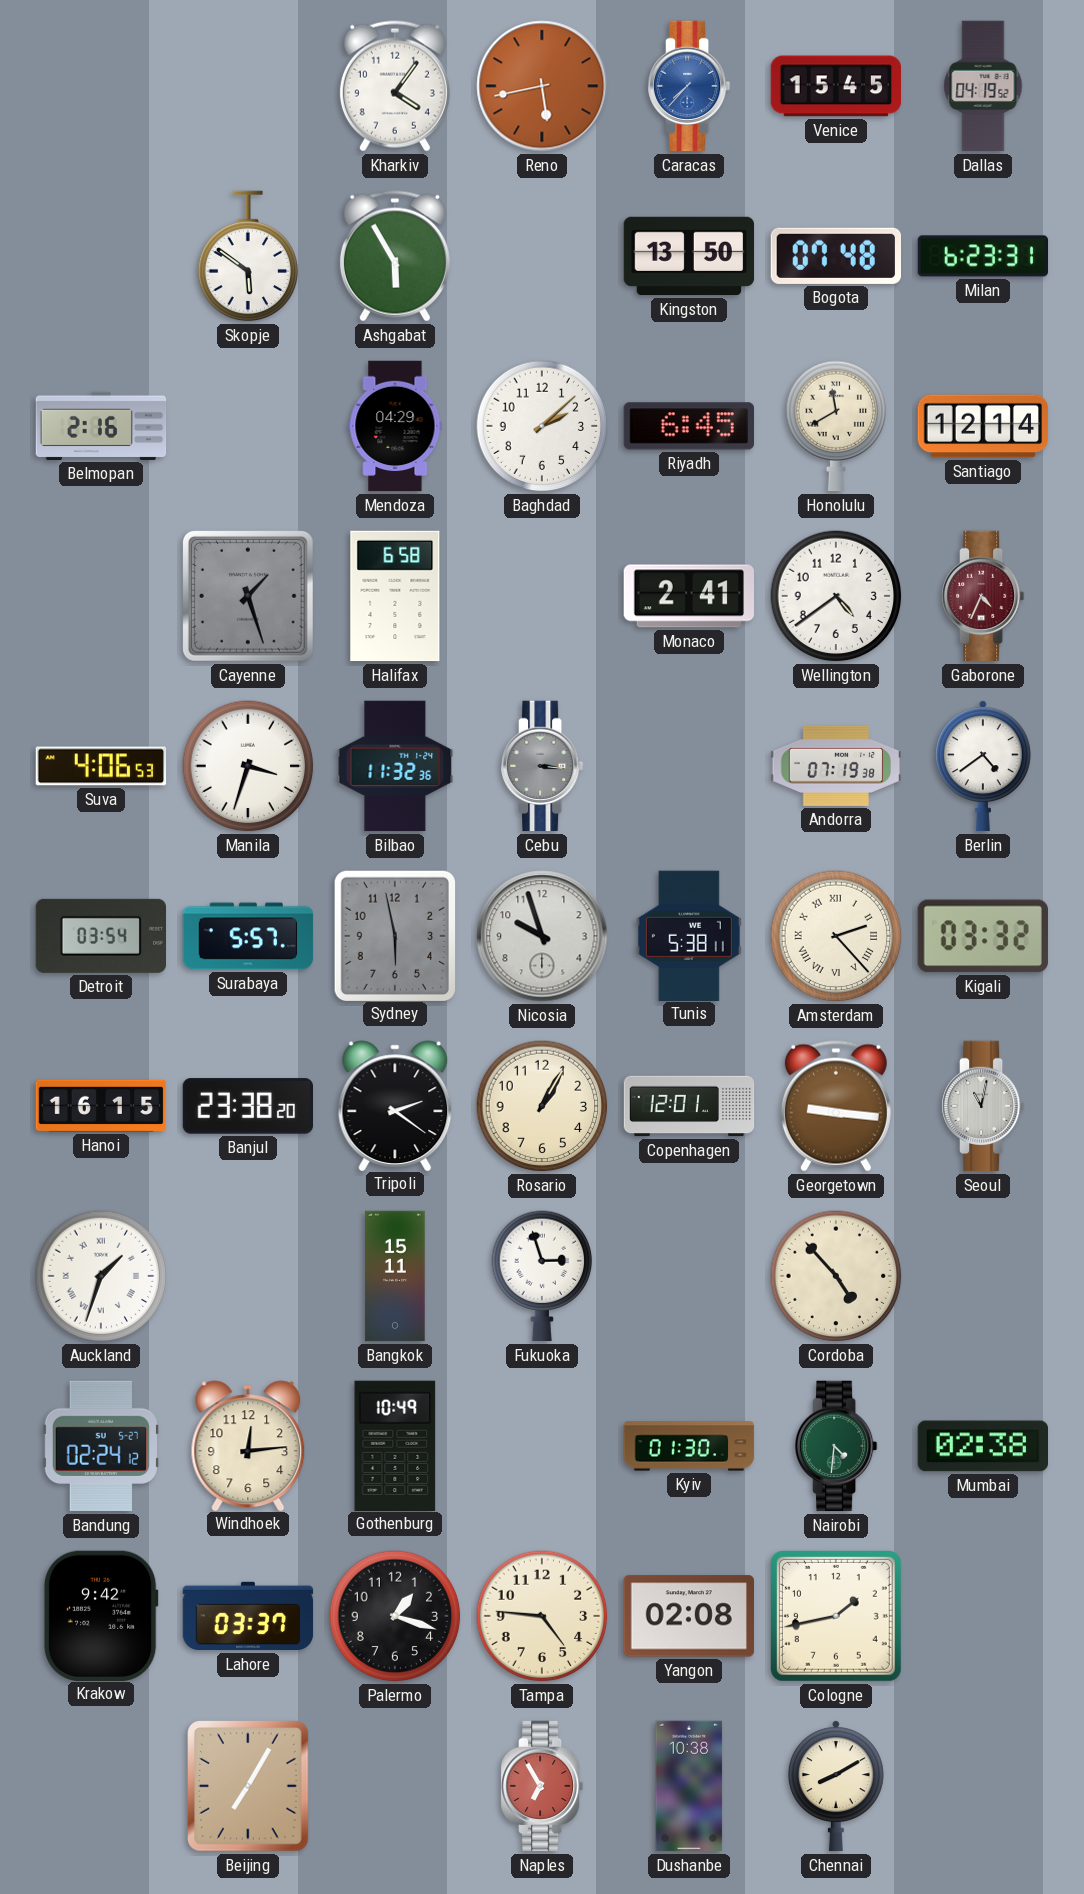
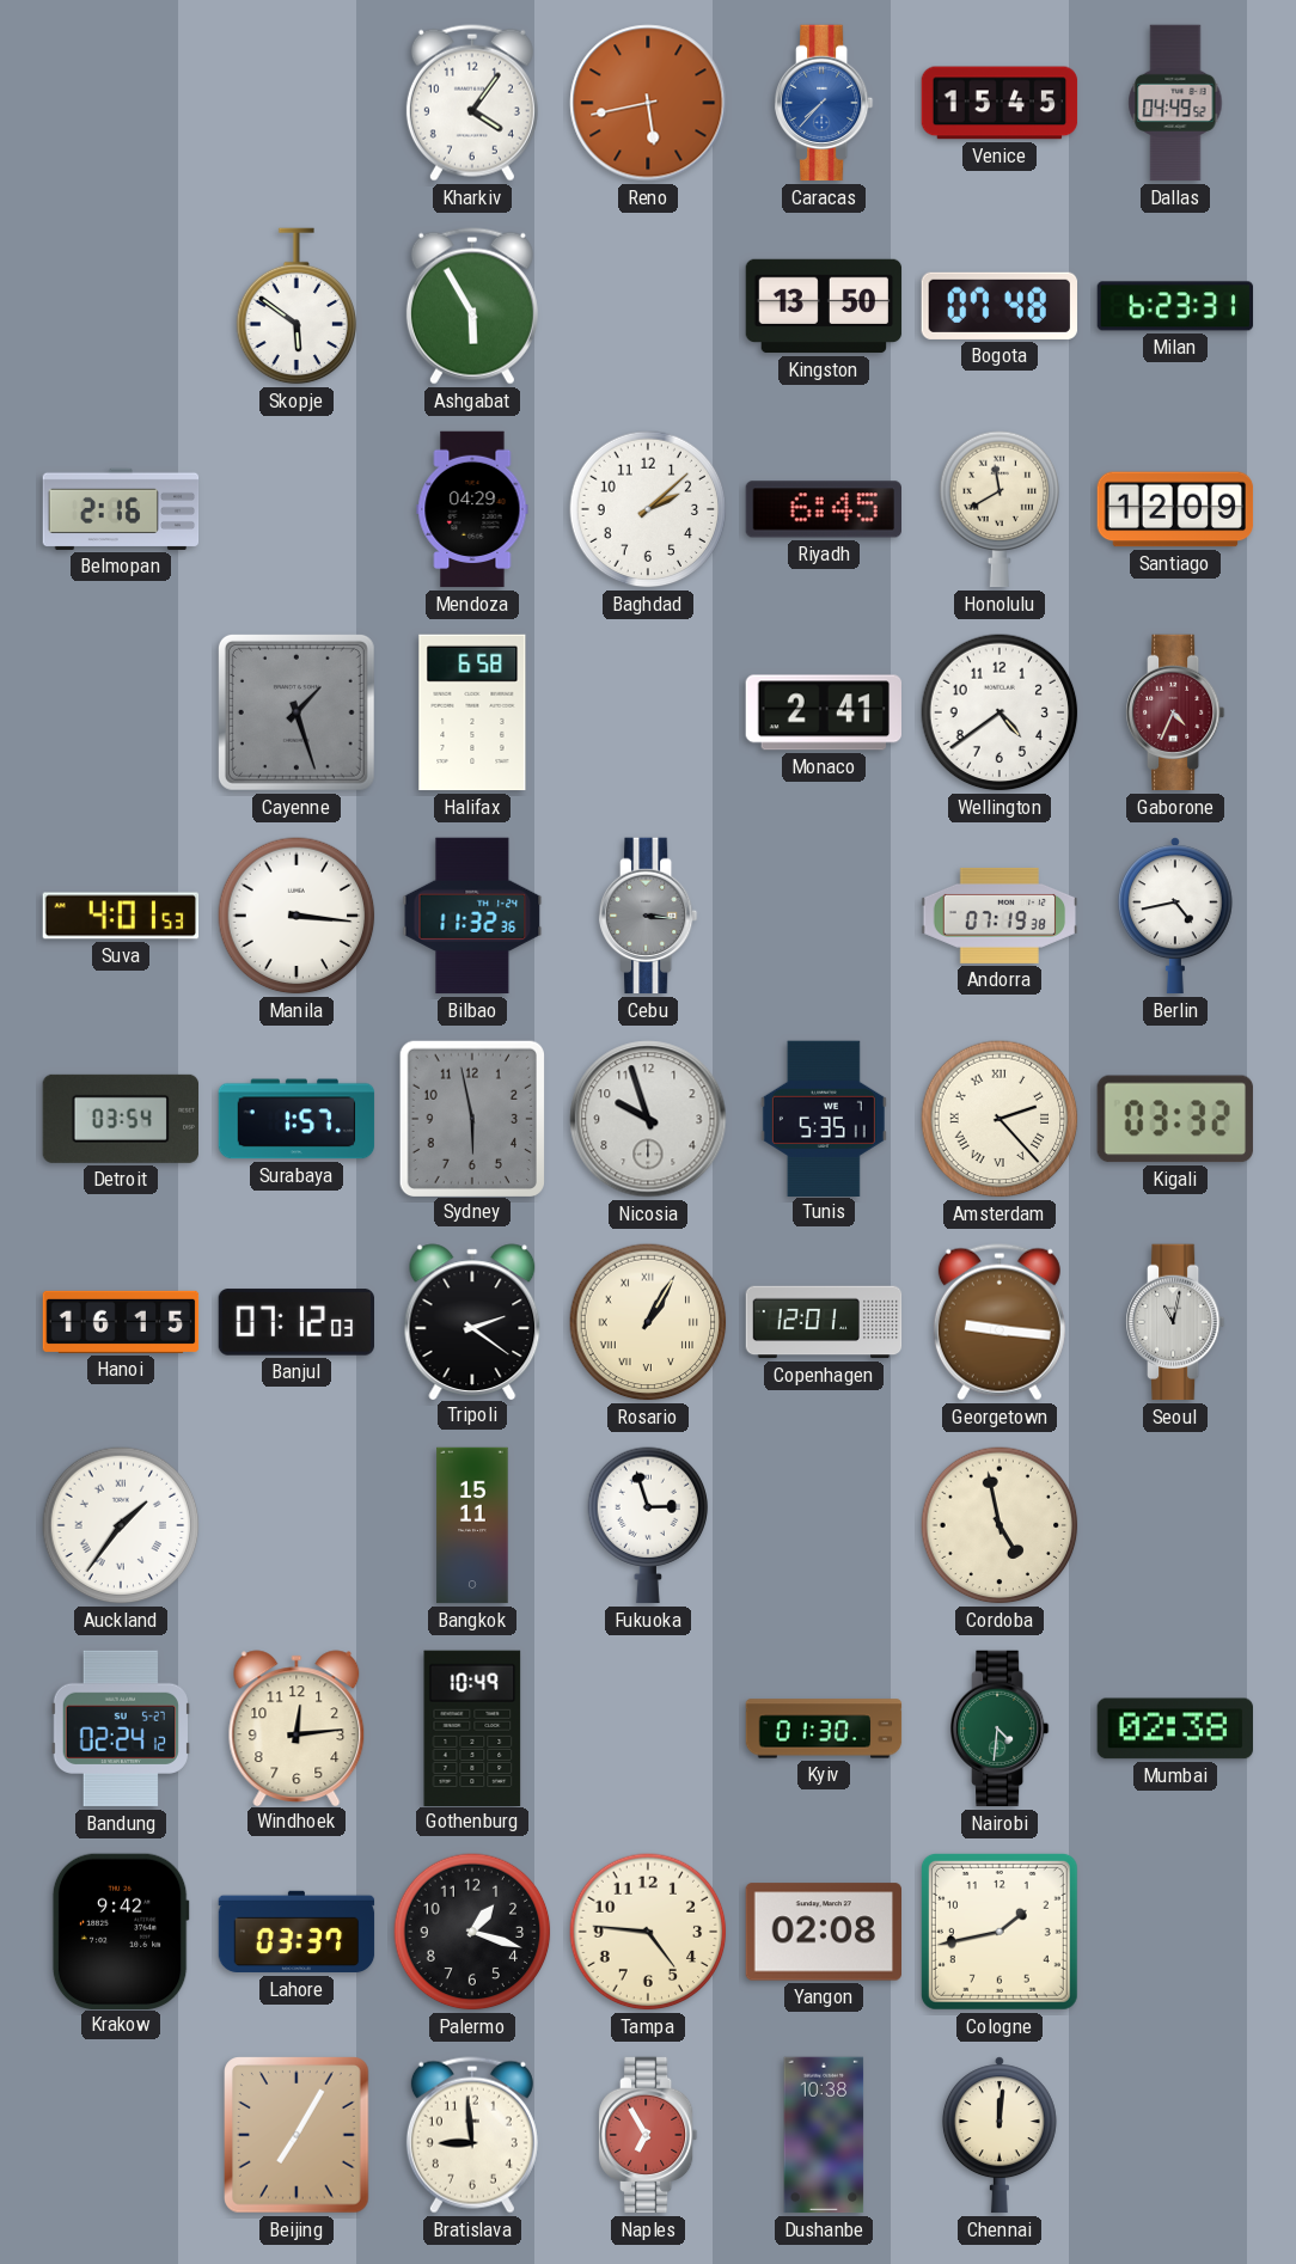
Dallas: 04:19 -> 04:49
Santiago: 12:14 -> 12:09
Suva: 4:06 -> 4:01
Manila: 3:33 -> 3:16
Berlin: 4:39 -> 4:43
Surabaya: 5:57 -> 1:57
Tunis: 5:38 -> 5:35
Banjul: 23:38 -> 07:12
Rosario numerals: Arabic -> Roman
Auckland: 1:33 -> 1:36
Cordoba: 4:53 -> 4:58
Bratislava: none -> 8:59
Chennai: 8:10 -> 12:01
